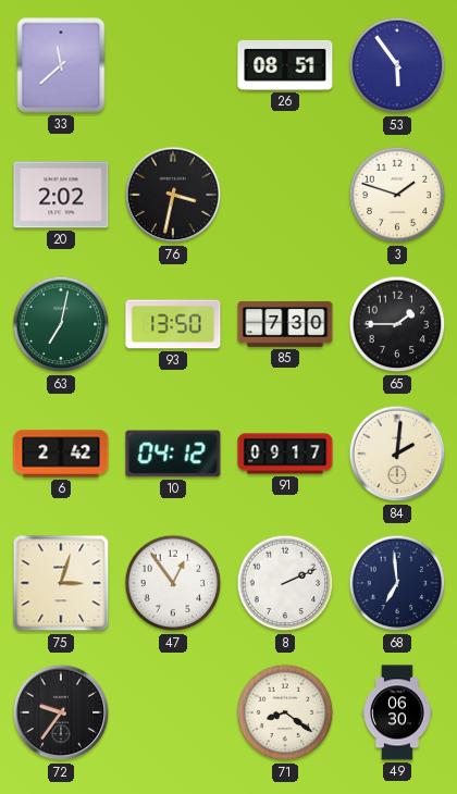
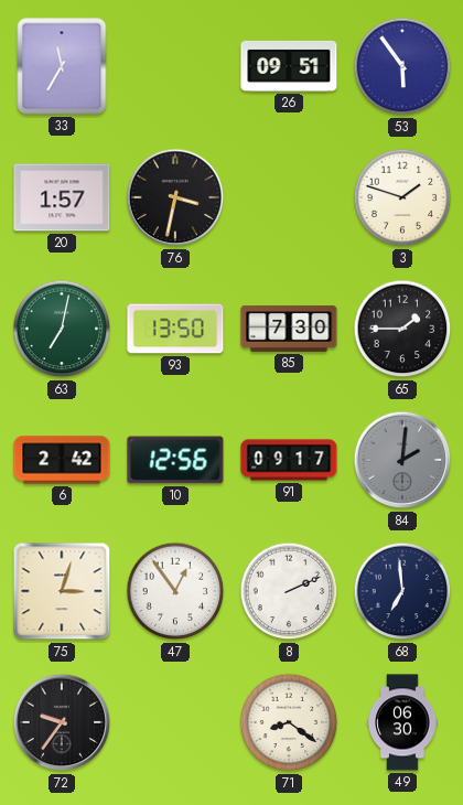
33: 11:38 -> 11:35
26: 08:51 -> 09:51
20: 2:02 -> 1:57
10: 04:12 -> 12:56
84 dial: cream -> grey
